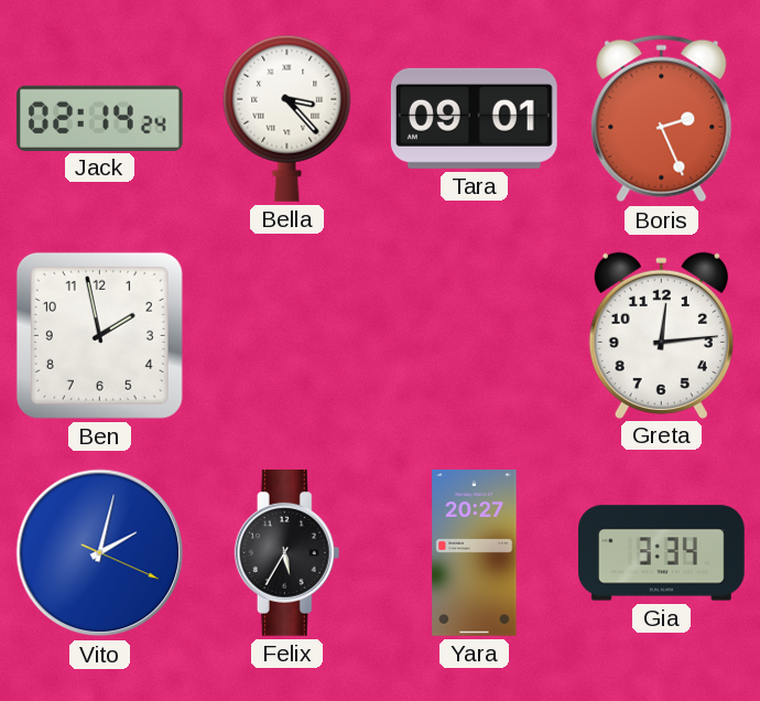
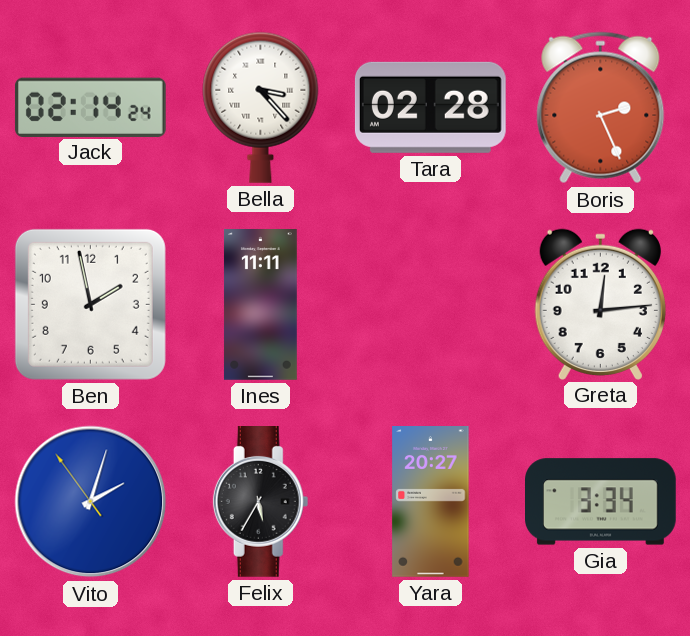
Tara: 09:01 -> 02:28
Ines: none -> 11:11
Vito: 2:02:19 -> 2:02:54
